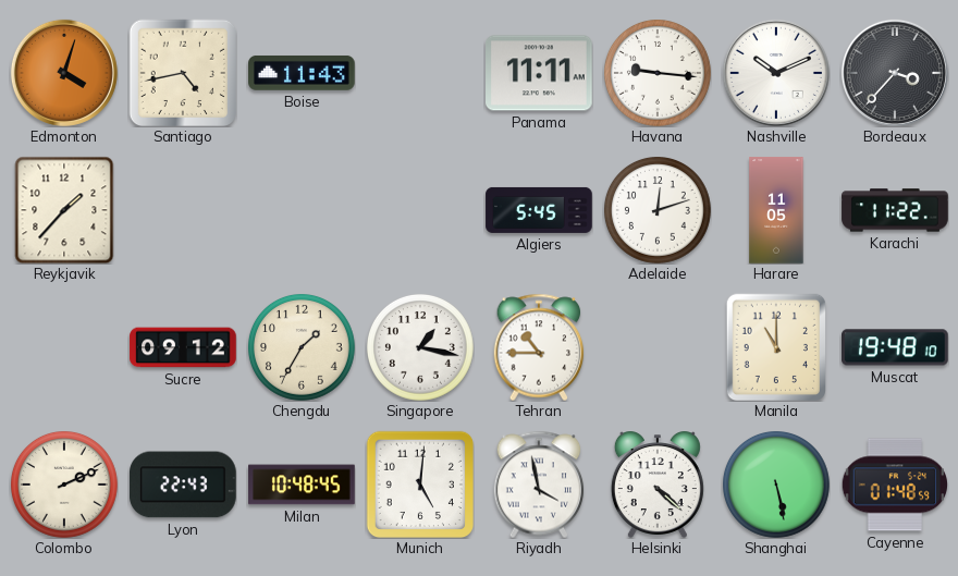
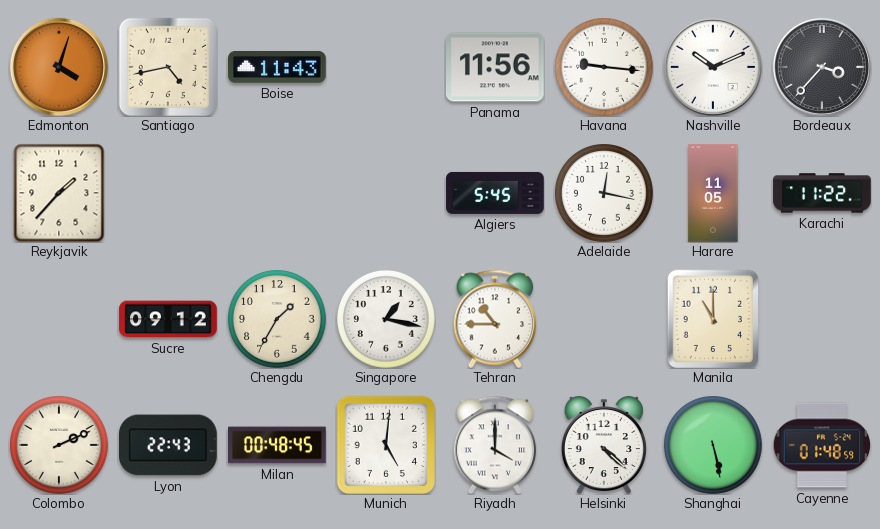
Panama: 11:11 -> 11:56
Adelaide: 12:12 -> 12:17
Muscat: 19:48 -> none
Milan: 10:48 -> 00:48
Riyadh: 3:58 -> 4:00
